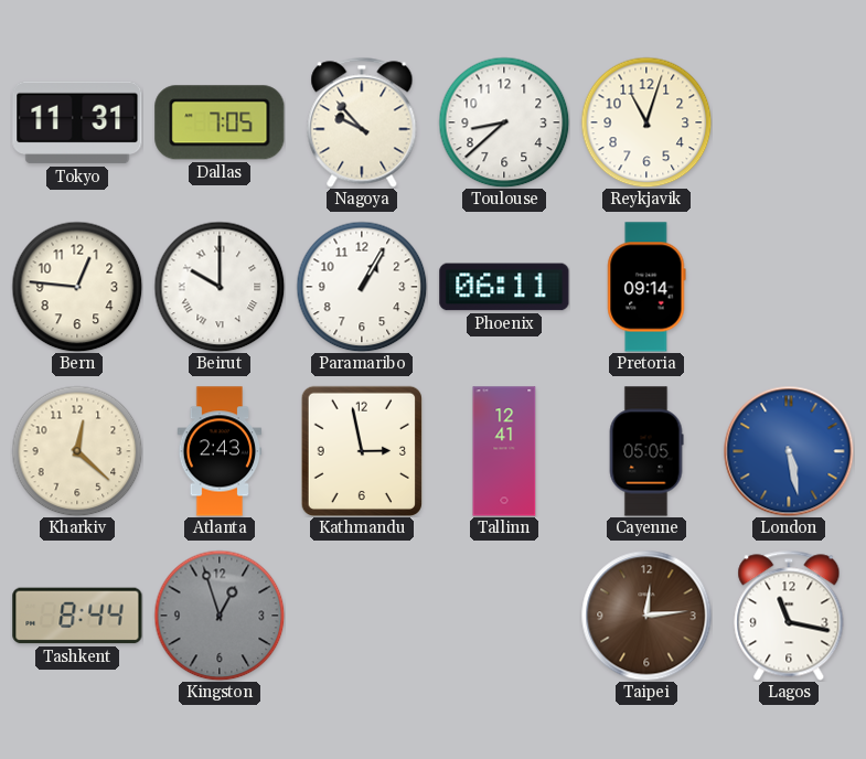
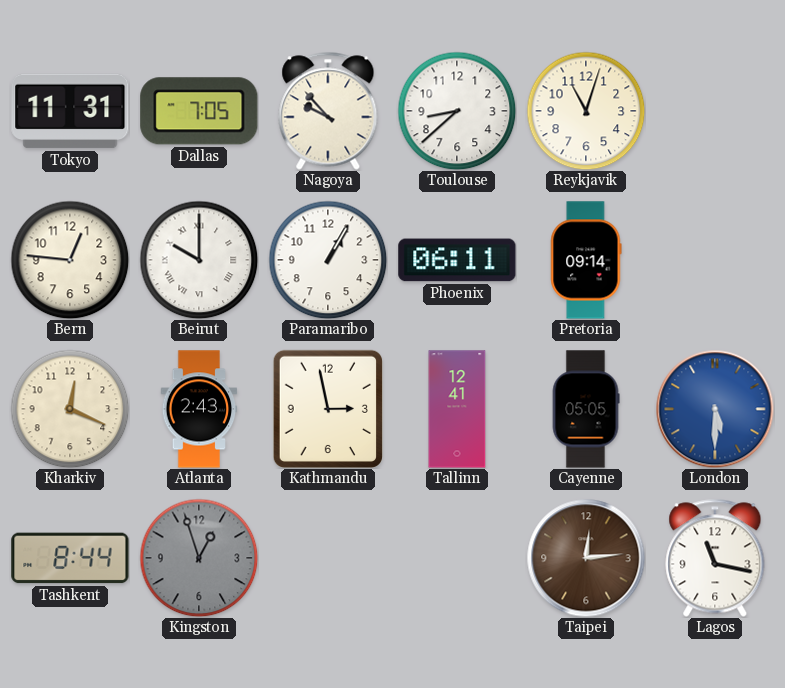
Kharkiv: 12:22 -> 12:19
London: 5:28 -> 5:30
